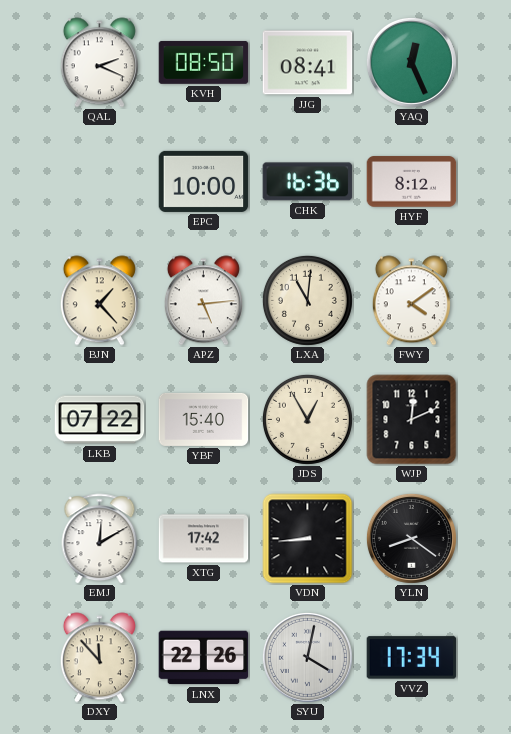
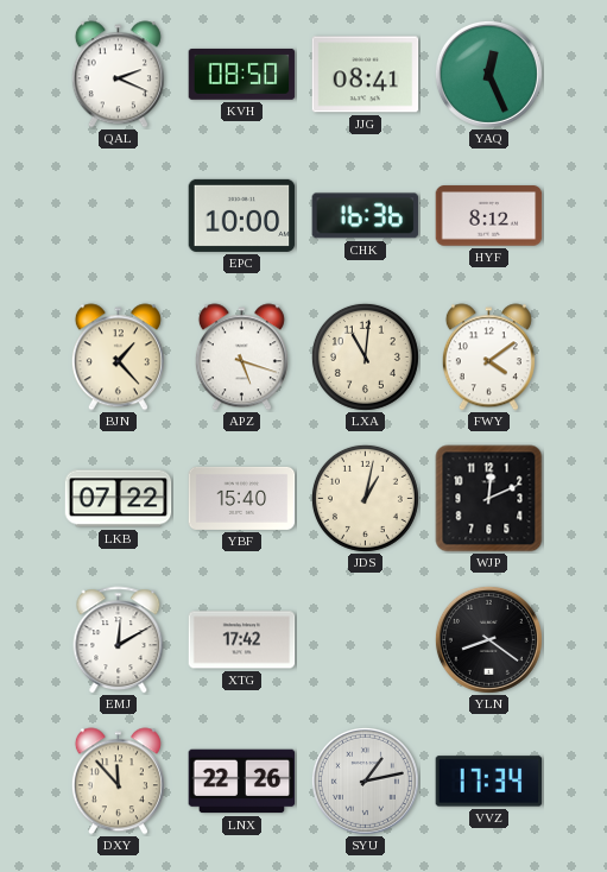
APZ: 5:14 -> 5:18
JDS: 12:55 -> 1:02
VDN: 8:44 -> none
SYU: 4:02 -> 1:13
